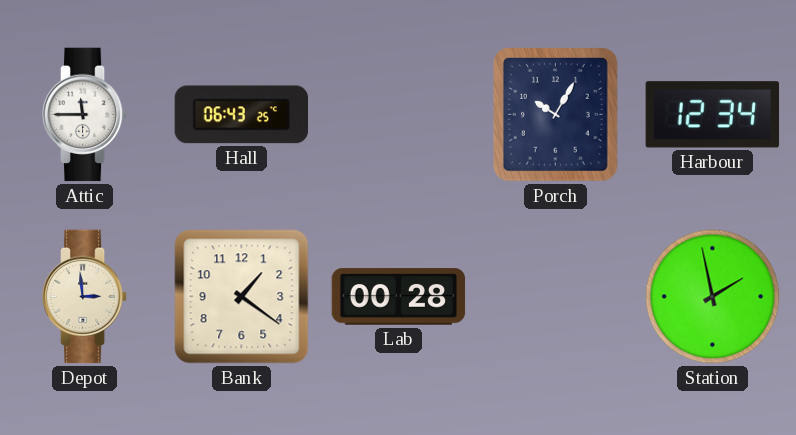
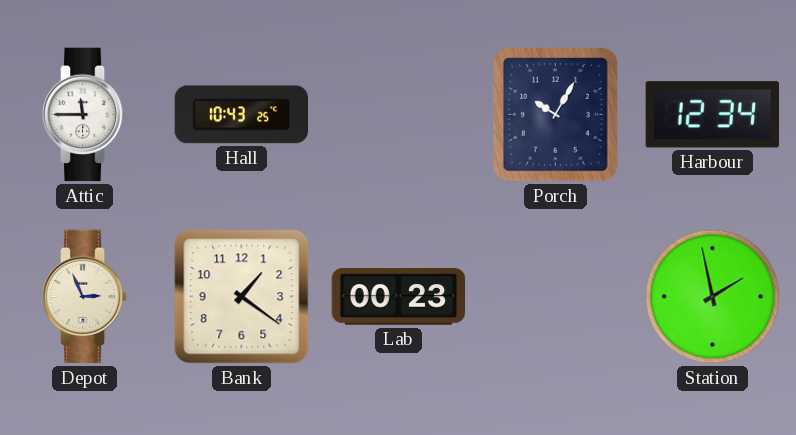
Hall: 06:43 -> 10:43
Depot: 2:59 -> 2:56
Lab: 00:28 -> 00:23
